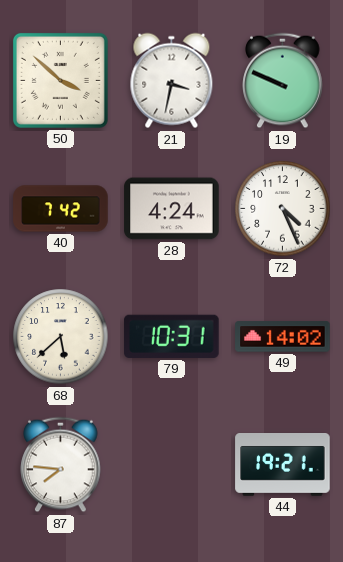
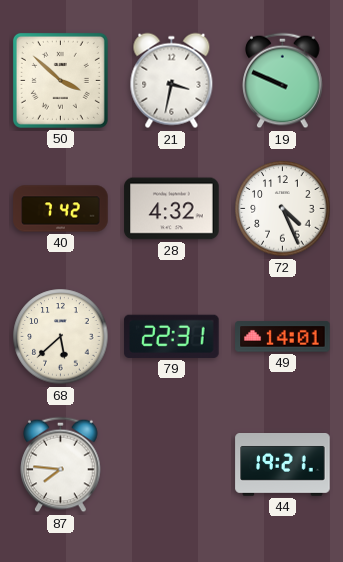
28: 4:24 -> 4:32
79: 10:31 -> 22:31
49: 14:02 -> 14:01
